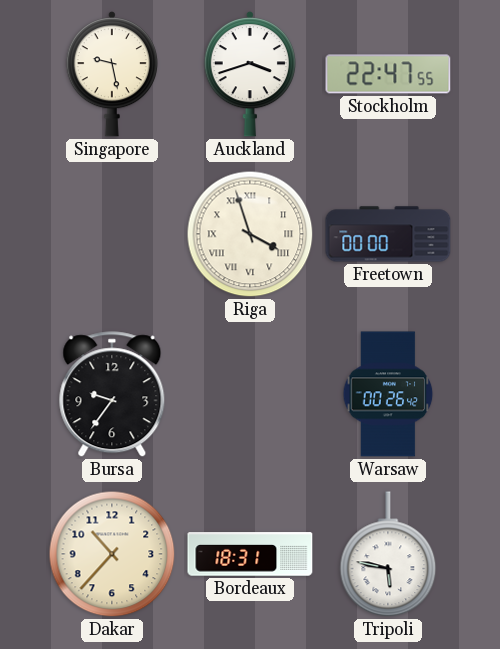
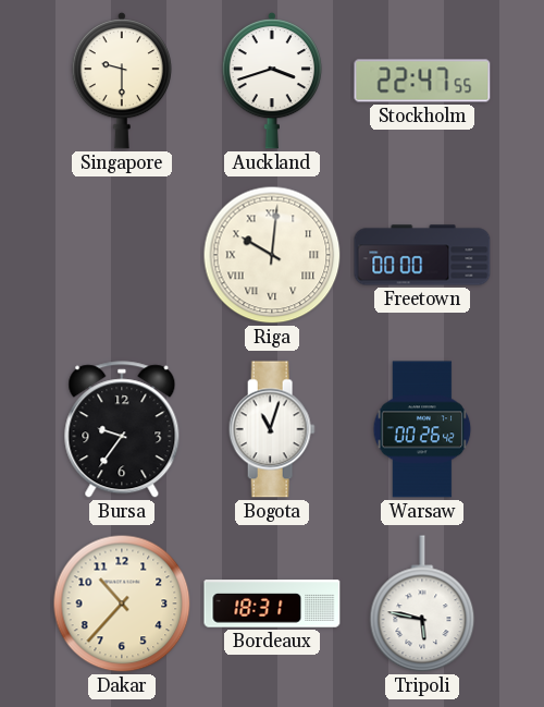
Singapore: 9:28 -> 9:30
Riga: 3:57 -> 10:01
Bogota: none -> 11:03
